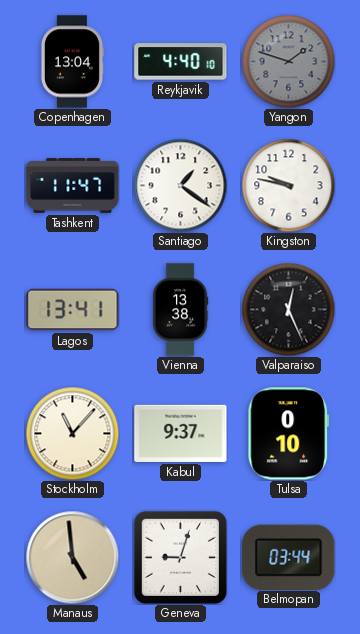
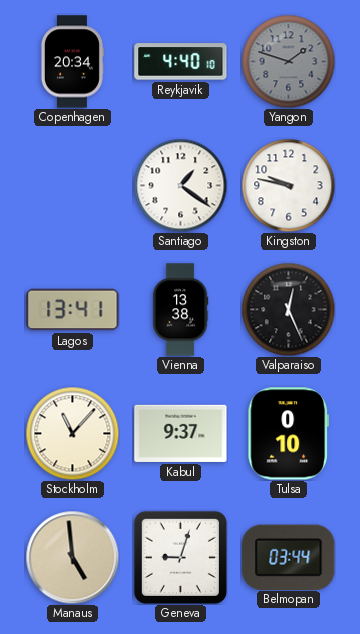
Copenhagen: 13:04 -> 20:34
Tashkent: 11:47 -> none
